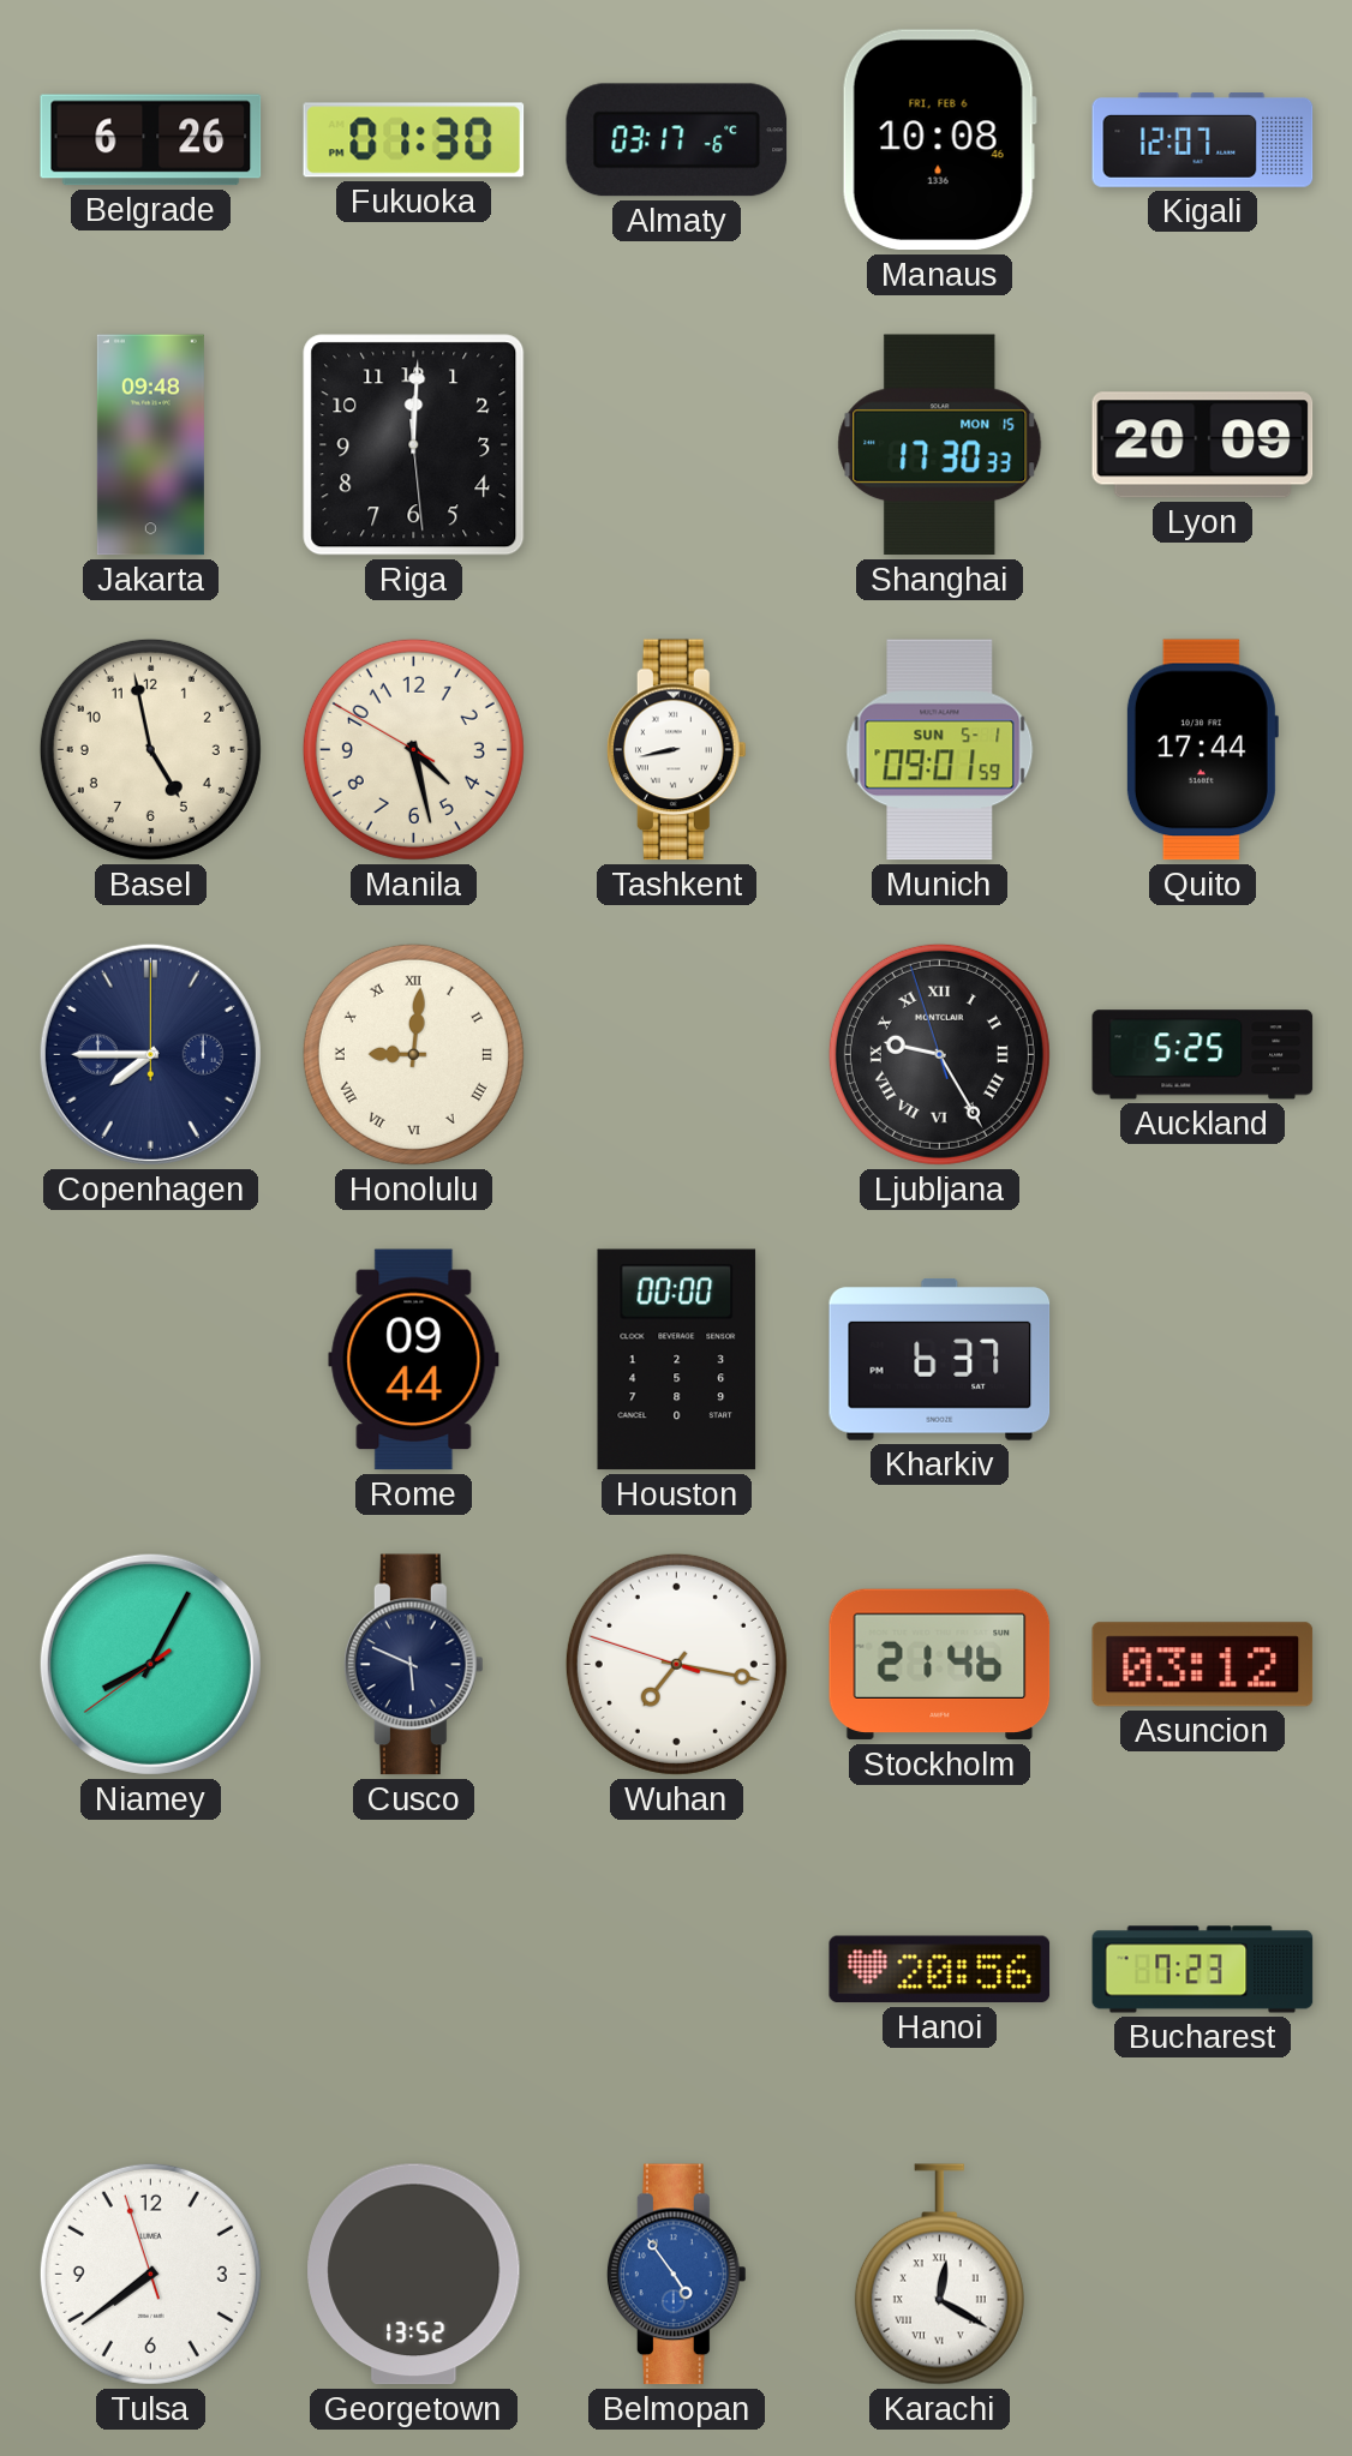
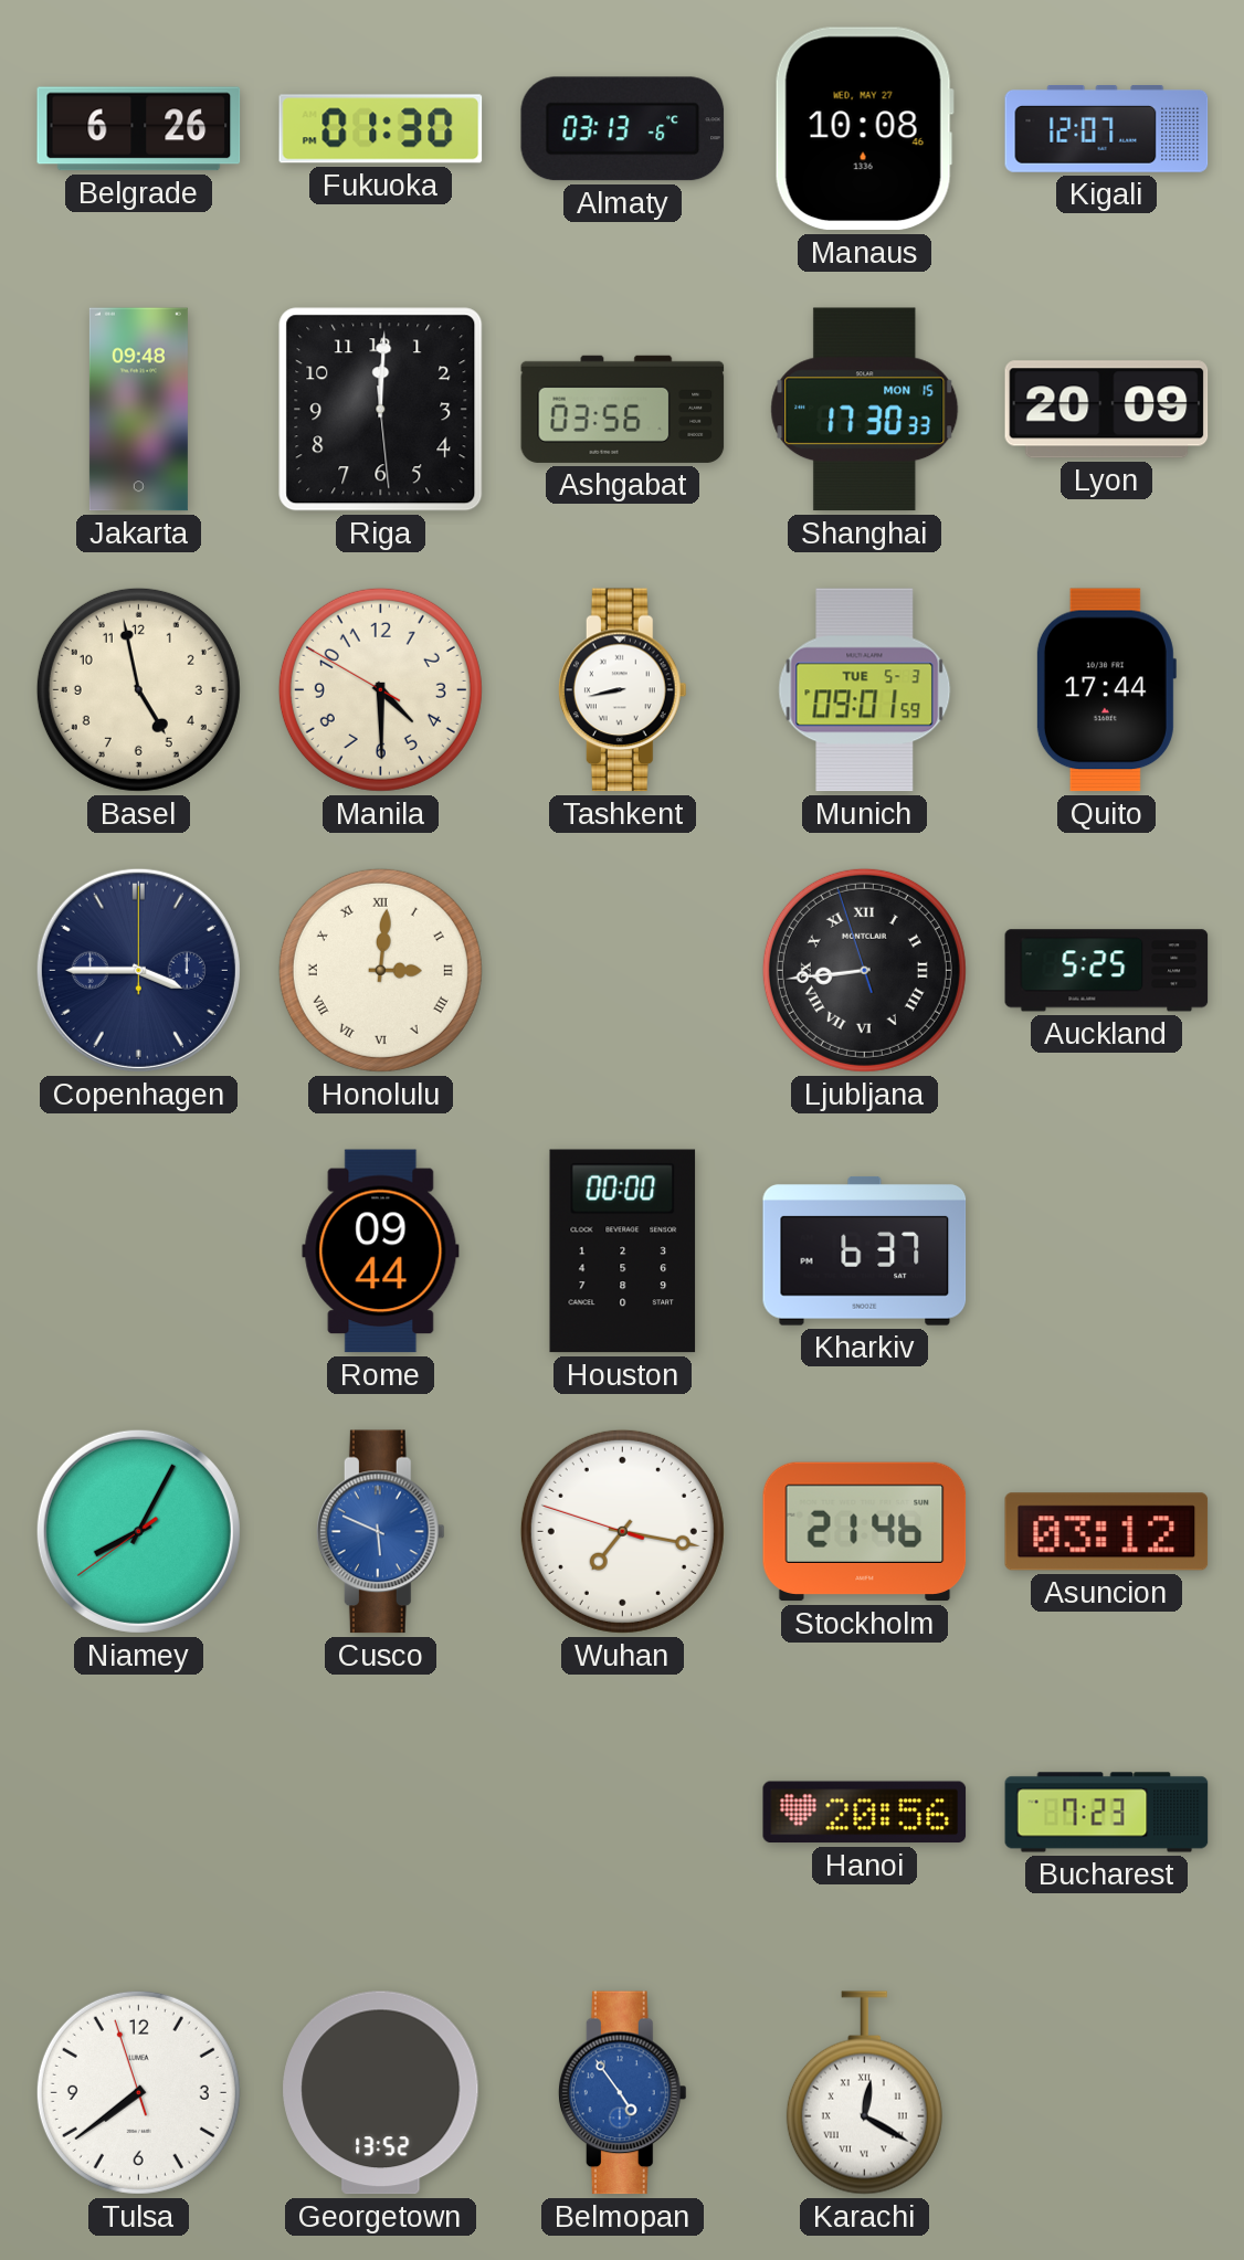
Almaty: 03:17 -> 03:13
Manaus date: FRI, FEB 6 -> WED, MAY 27
Ashgabat: none -> 03:56
Manila: 4:27 -> 4:29
Munich date: SUN 5-1 -> TUE 5-3
Copenhagen: 7:45 -> 3:45
Honolulu: 9:01 -> 3:01
Ljubljana: 9:24 -> 8:43
Cusco dial: navy -> blue
